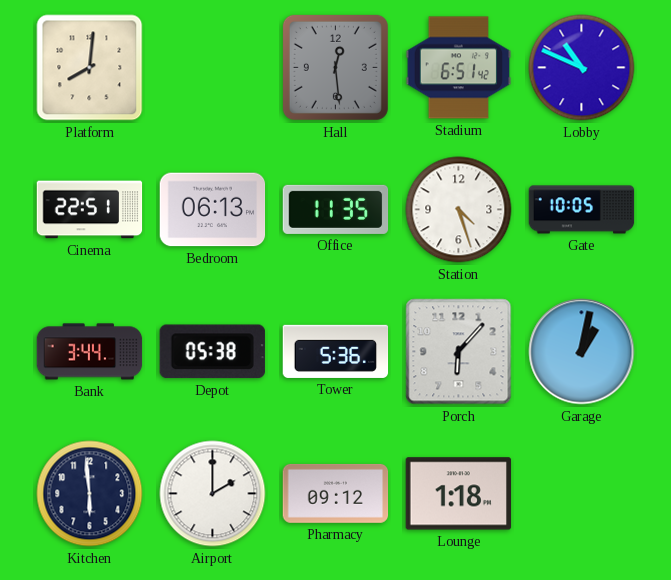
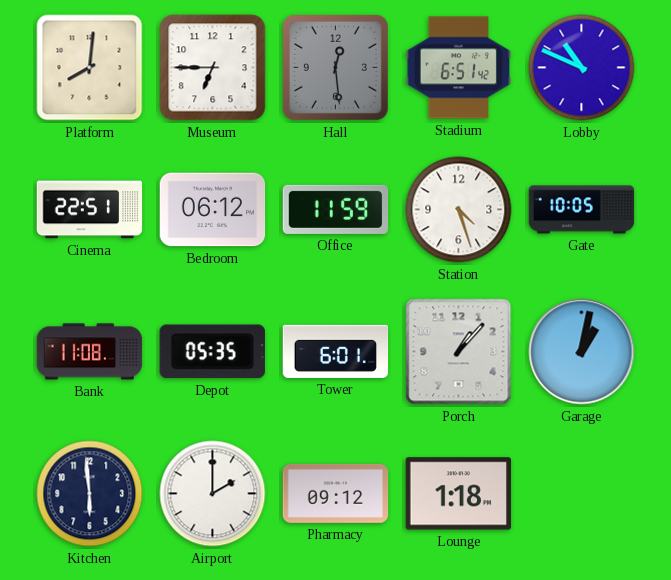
Museum: none -> 6:45
Bedroom: 06:13 -> 06:12
Office: 11:35 -> 11:59
Bank: 3:44 -> 11:08
Depot: 05:38 -> 05:35
Tower: 5:36 -> 6:01
Porch: 6:07 -> 1:07
